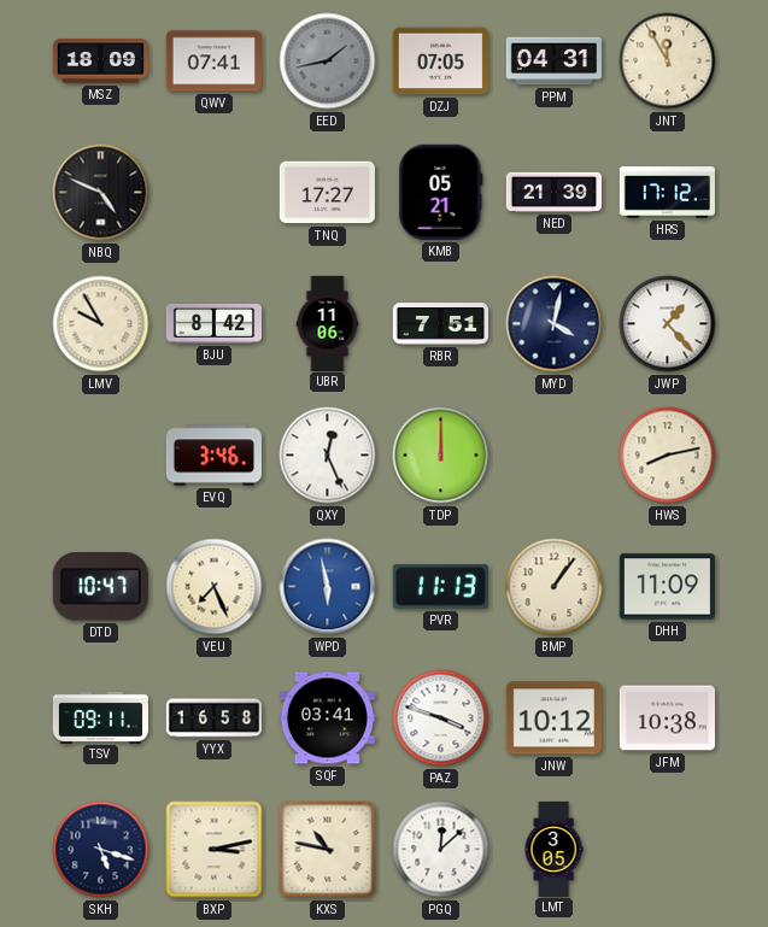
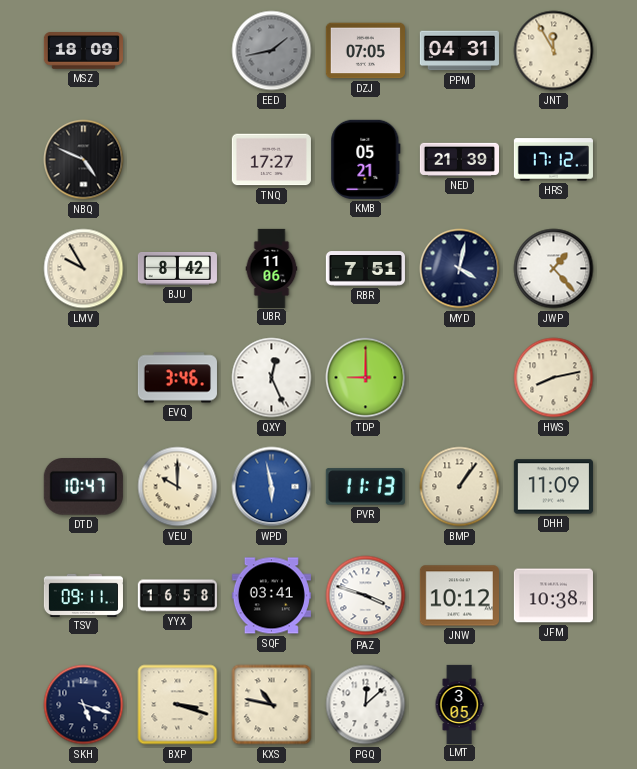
QWV: 07:41 -> none
TDP: 12:00 -> 9:00
VEU: 7:26 -> 10:00
BXP: 3:13 -> 3:18
